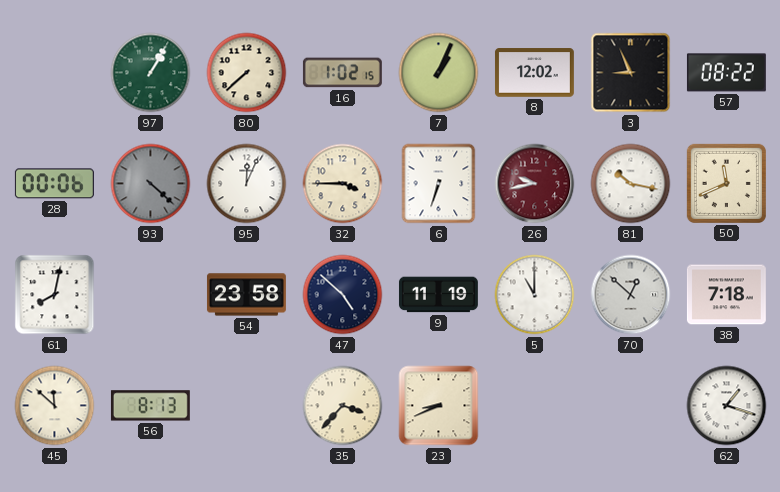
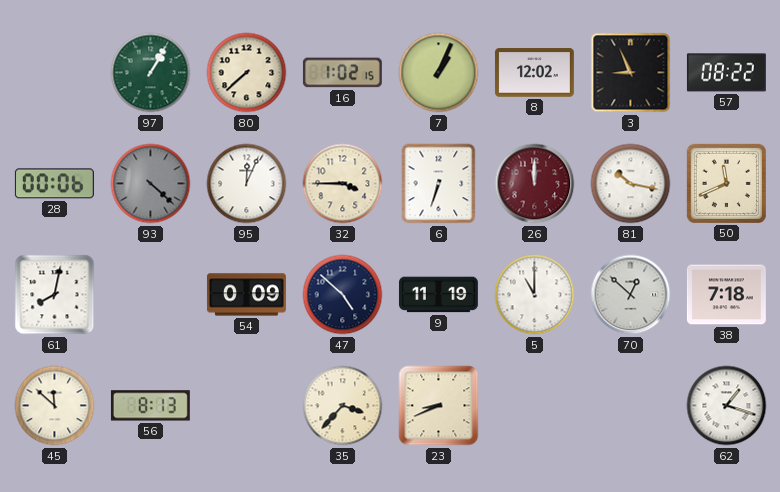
26: 9:43 -> 12:00
54: 23:58 -> 0:09
